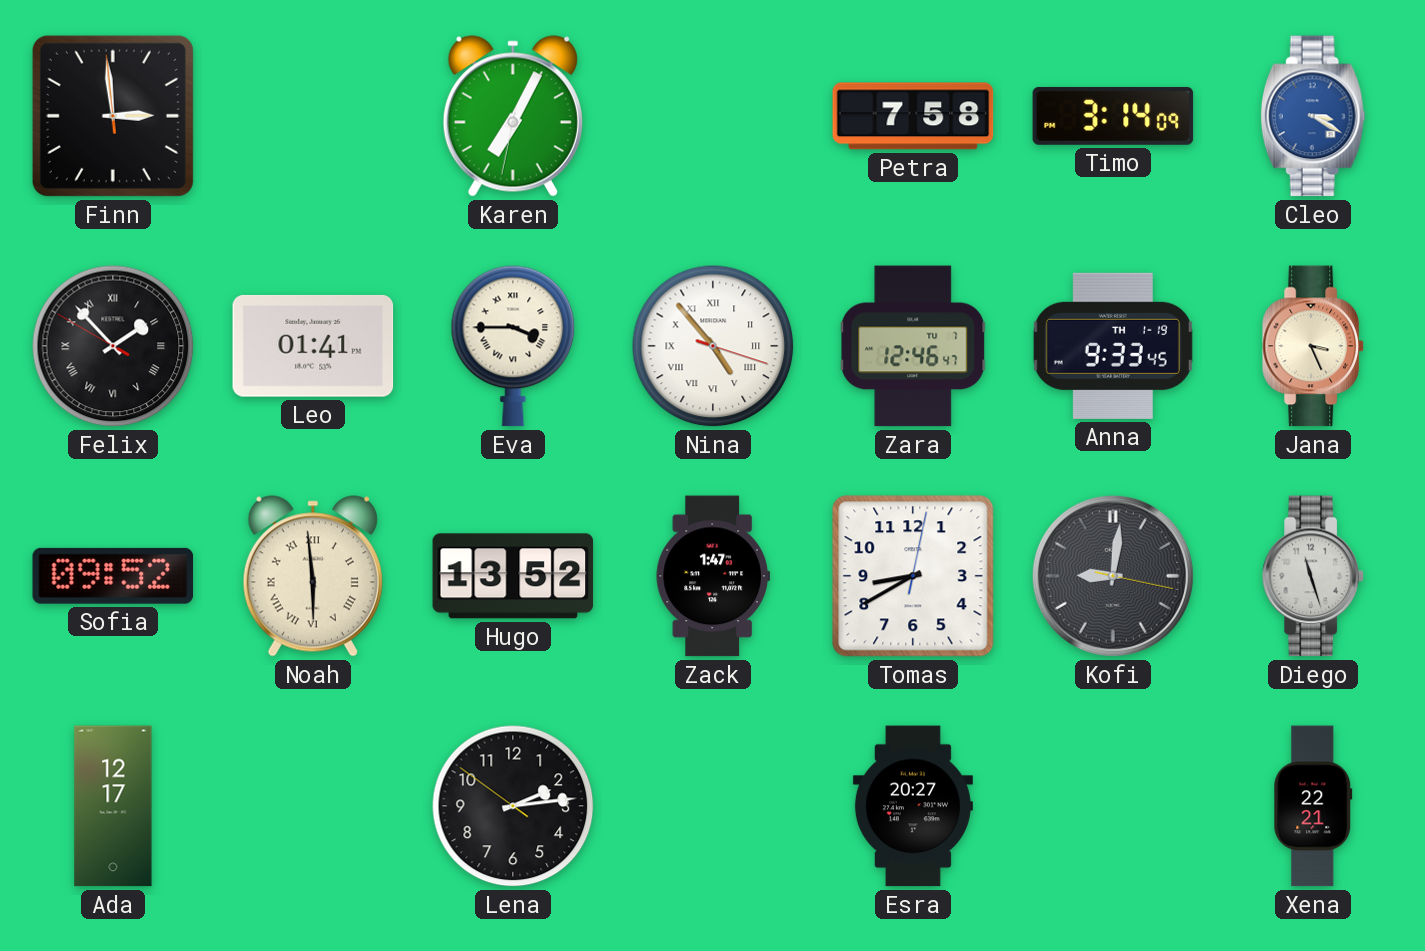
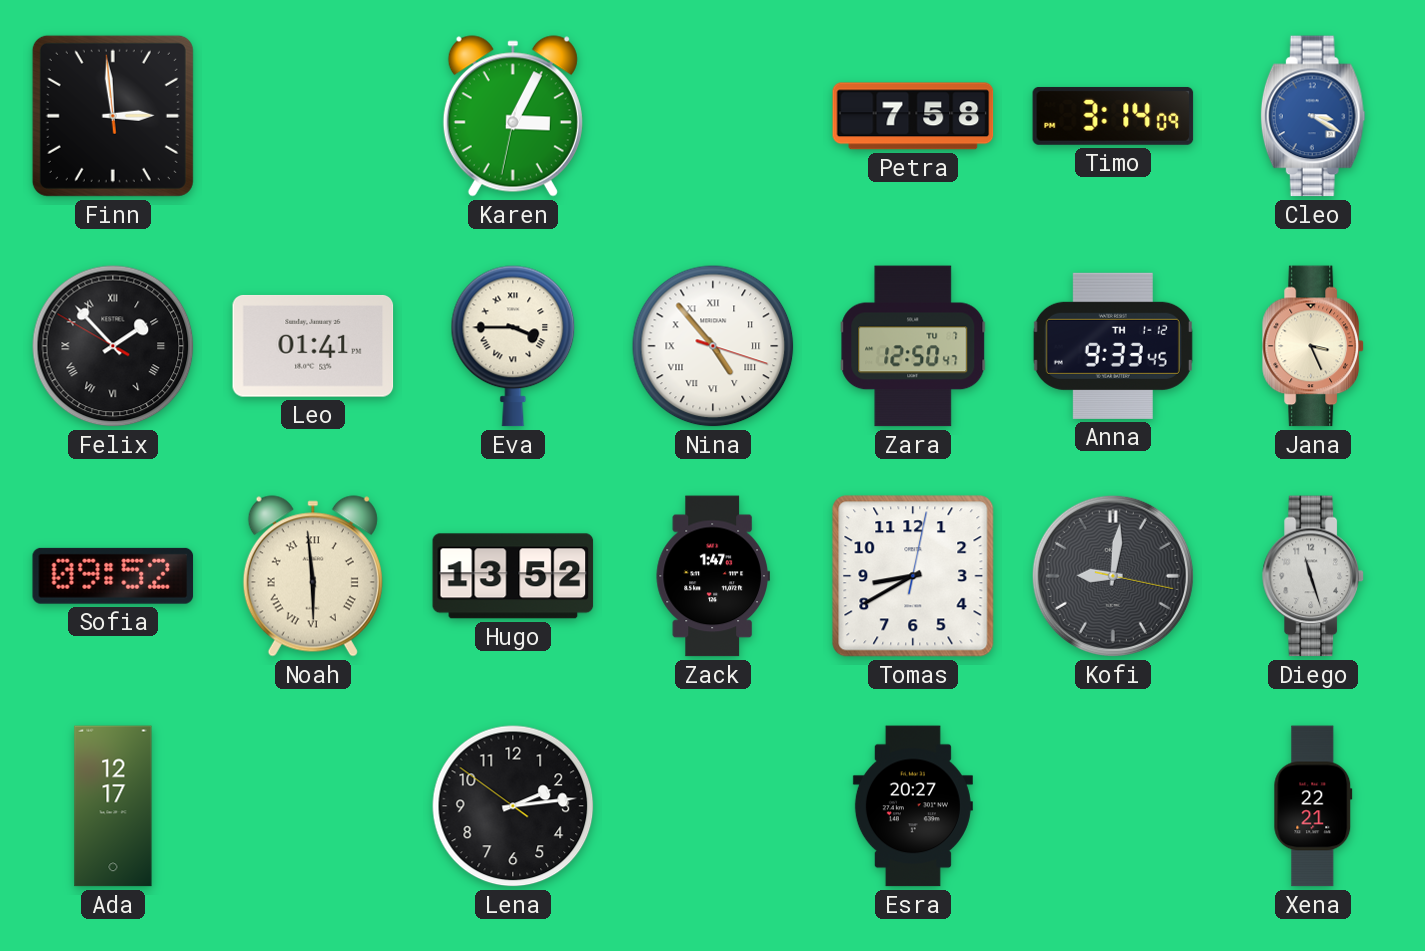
Karen: 7:04 -> 3:04
Zara: 12:46 -> 12:50
Anna date: TH 1-19 -> TH 1-12
